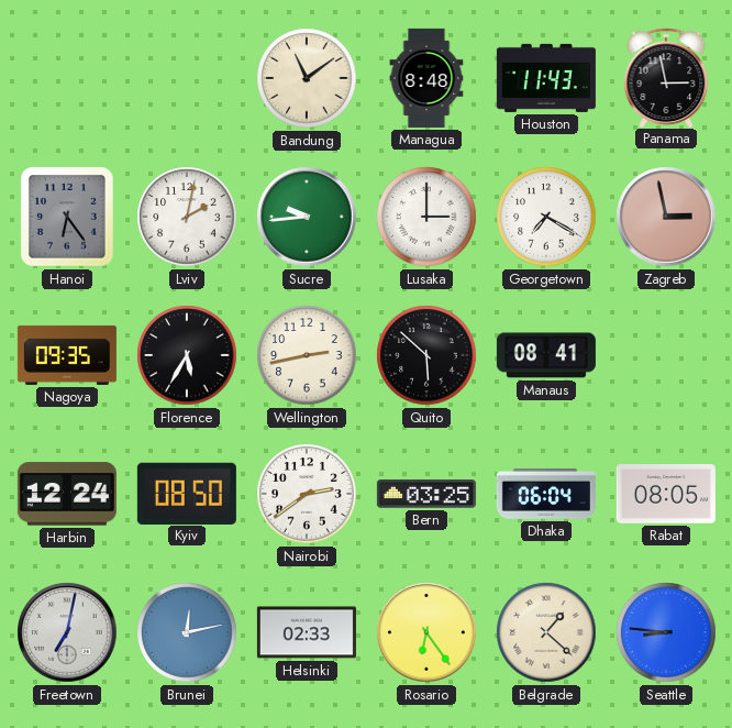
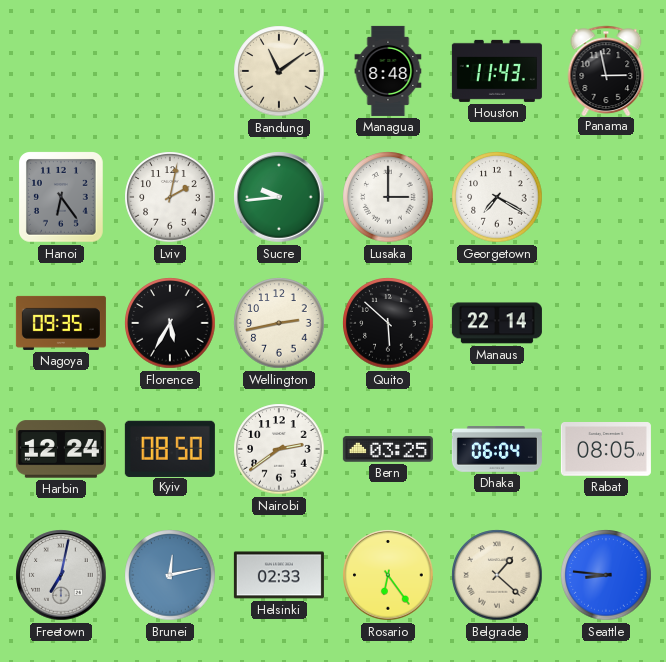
Zagreb: 2:58 -> none
Manaus: 08:41 -> 22:14
